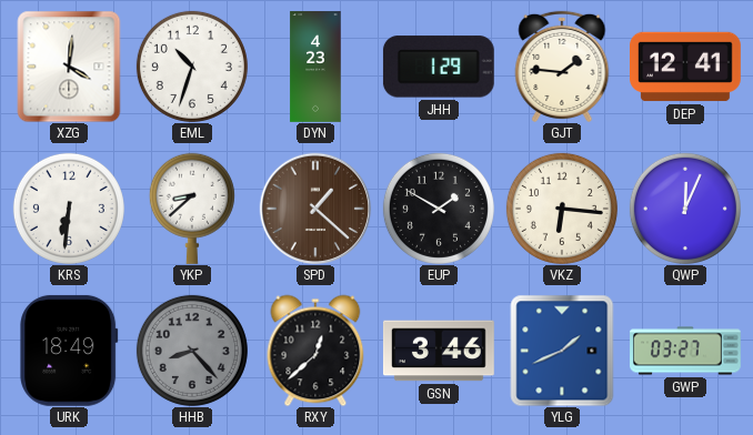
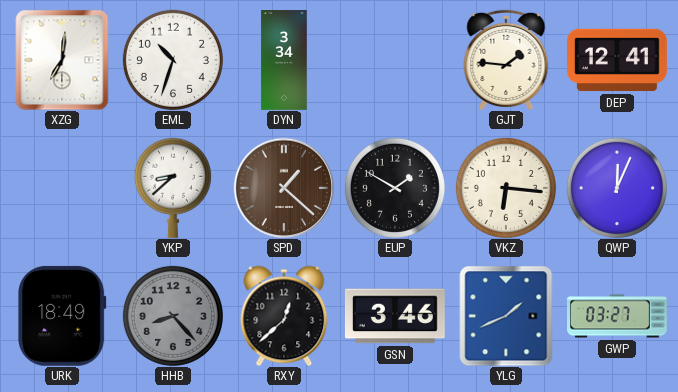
XZG: 4:01 -> 7:01
DYN: 4:23 -> 3:34
JHH: 1:29 -> none
KRS: 6:31 -> none
